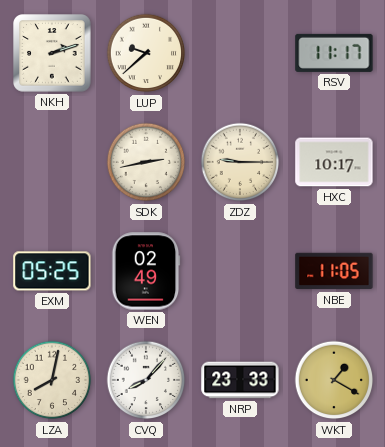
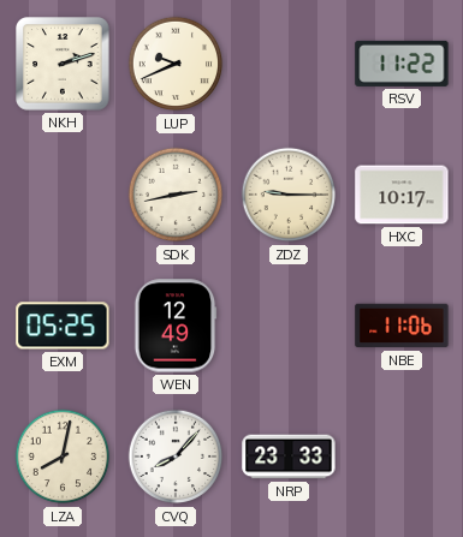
LUP: 9:38 -> 9:41
RSV: 11:17 -> 11:22
WEN: 02:49 -> 12:49
NBE: 11:05 -> 11:06
WKT: 1:20 -> none
